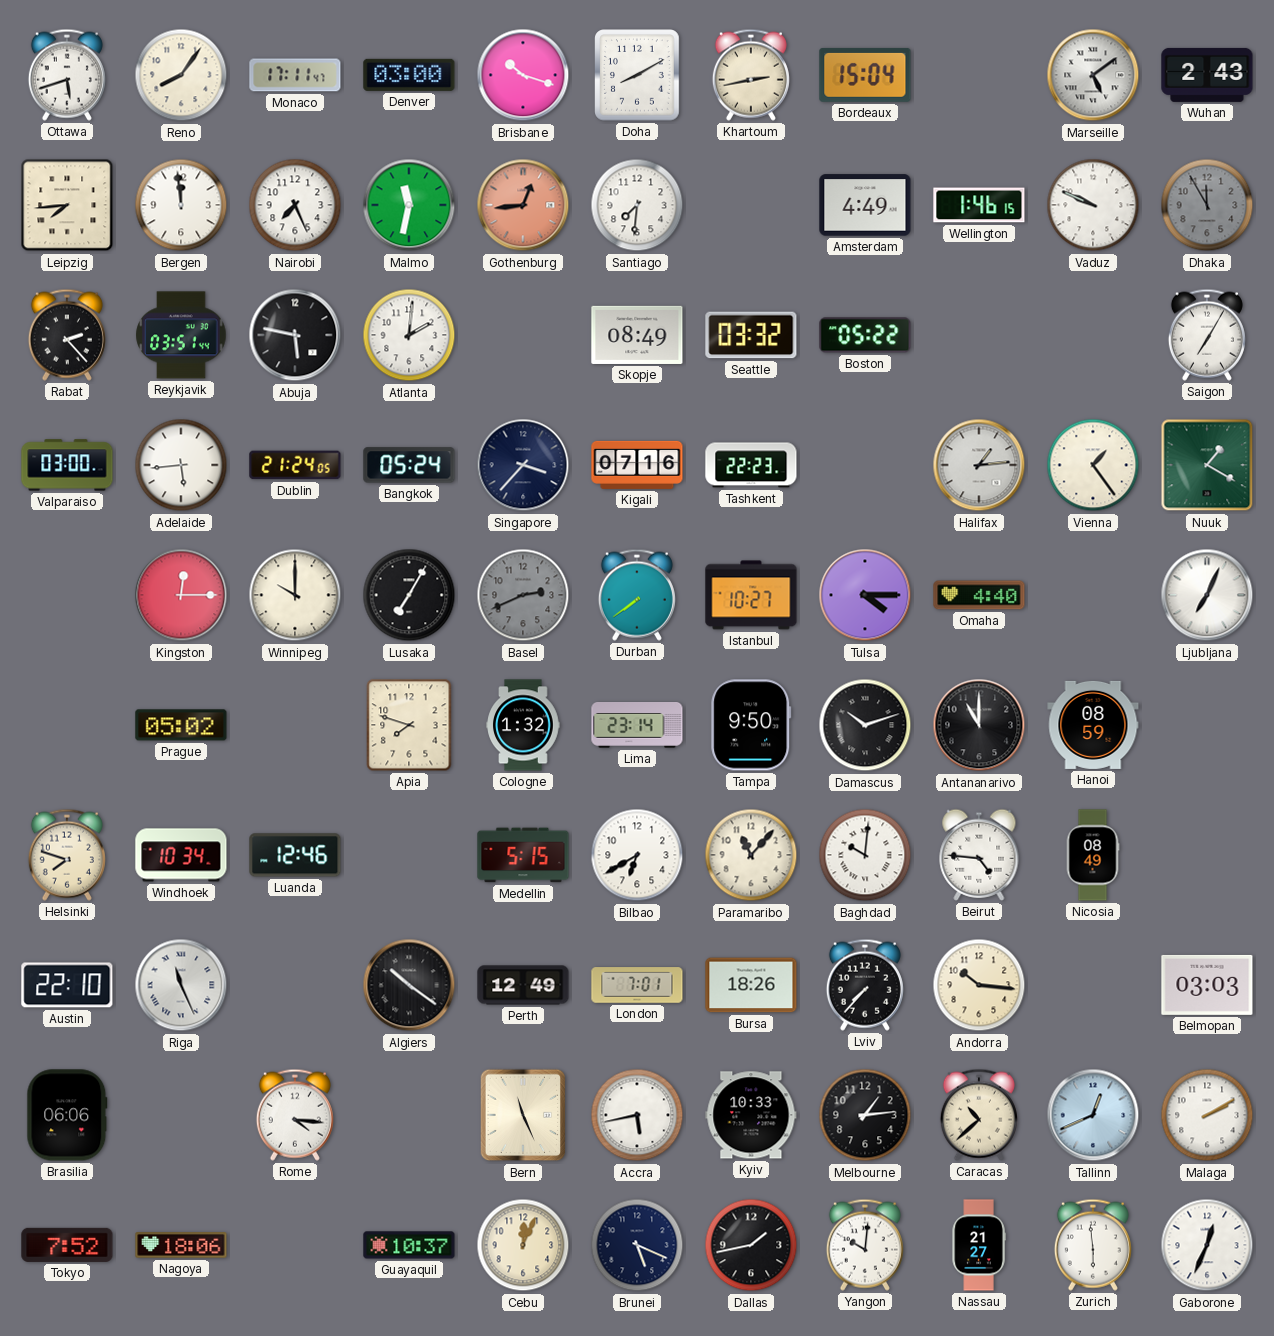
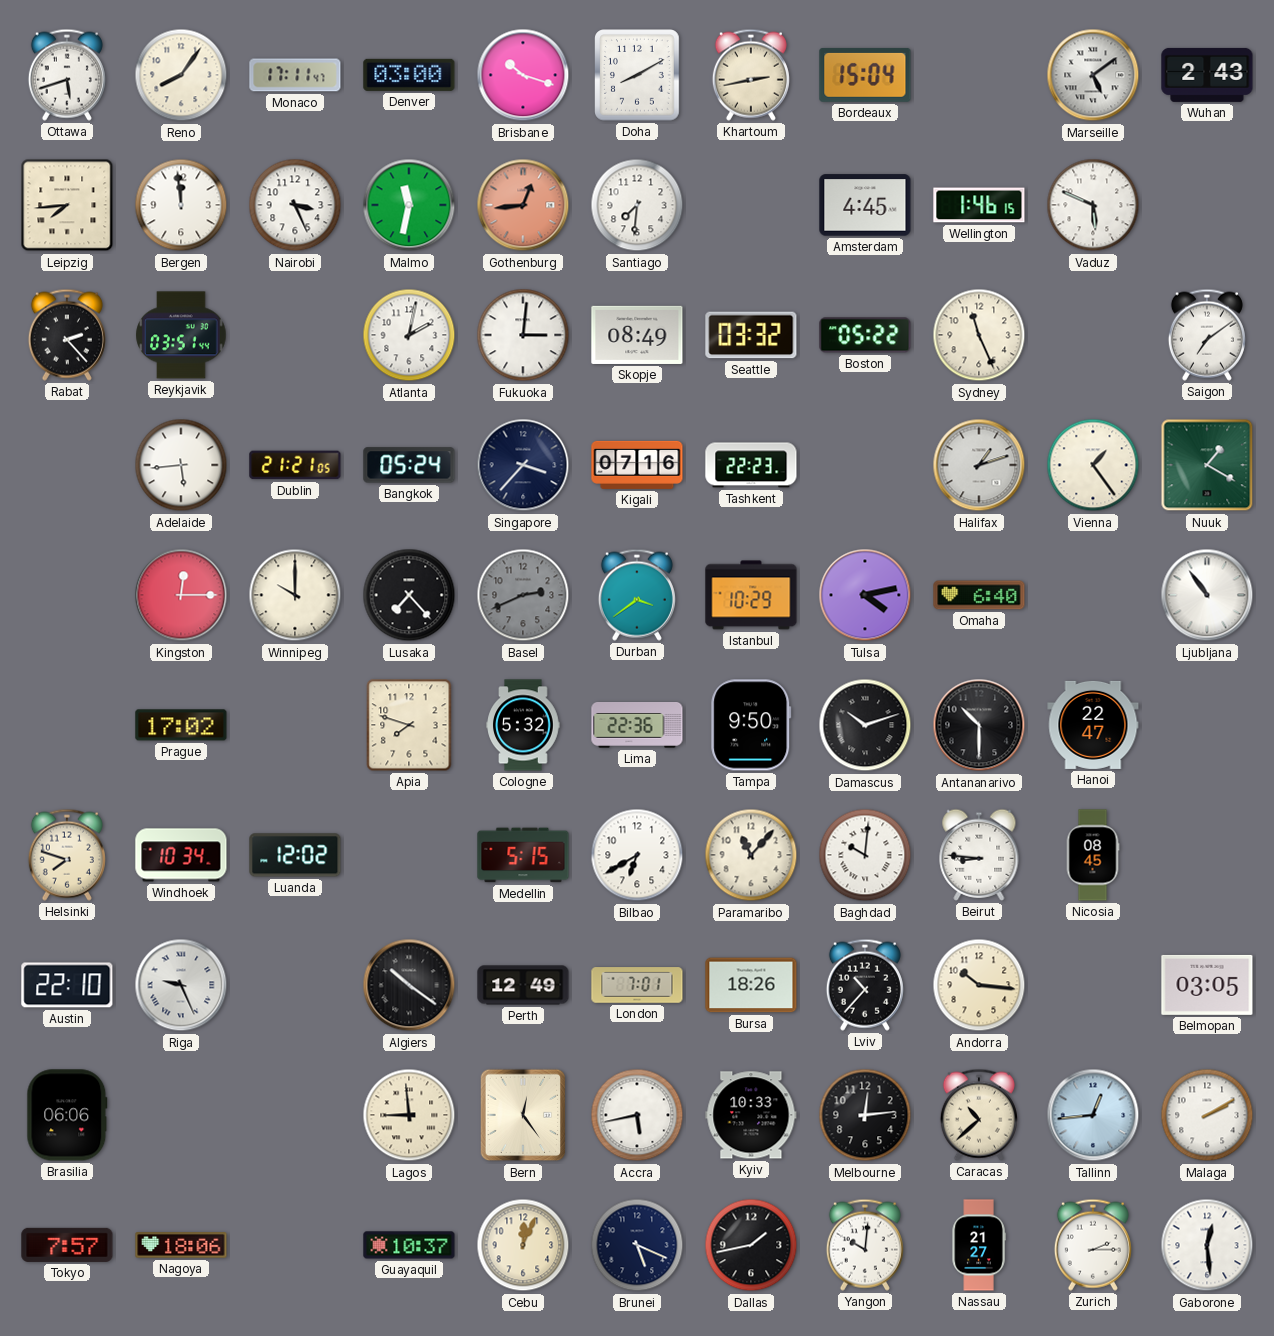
Nairobi: 7:26 -> 3:26
Amsterdam: 4:49 -> 4:45
Vaduz: 9:49 -> 5:49
Dhaka: 11:55 -> none
Abuja: 5:47 -> none
Atlanta: 2:01 -> 2:02
Fukuoka: none -> 3:01
Sydney: none -> 11:26
Saigon: 7:05 -> 7:09
Valparaiso: 03:00 -> none
Dublin: 21:24 -> 21:21
Halifax: 1:14 -> 1:12
Lusaka: 7:05 -> 7:23
Durban: 7:39 -> 3:39
Istanbul: 10:27 -> 10:29
Tulsa: 4:15 -> 4:13
Omaha: 4:40 -> 6:40
Ljubljana: 7:04 -> 10:54
Prague: 05:02 -> 17:02
Cologne: 1:32 -> 5:32
Lima: 23:14 -> 22:36
Antananarivo: 11:00 -> 10:30
Hanoi: 08:59 -> 22:47
Luanda: 12:46 -> 12:02
Beirut: 4:46 -> 8:46
Nicosia: 08:49 -> 08:45
Riga: 11:26 -> 9:26
Lviv: 7:37 -> 10:37
Belmopan: 03:03 -> 03:05
Rome: 4:16 -> none
Lagos: none -> 8:59
Bern: 11:26 -> 12:24
Melbourne: 1:14 -> 12:14
Tallinn: 12:41 -> 12:44
Tokyo: 7:52 -> 7:57
Zurich: 5:59 -> 2:15
Gaborone: 12:34 -> 12:29
